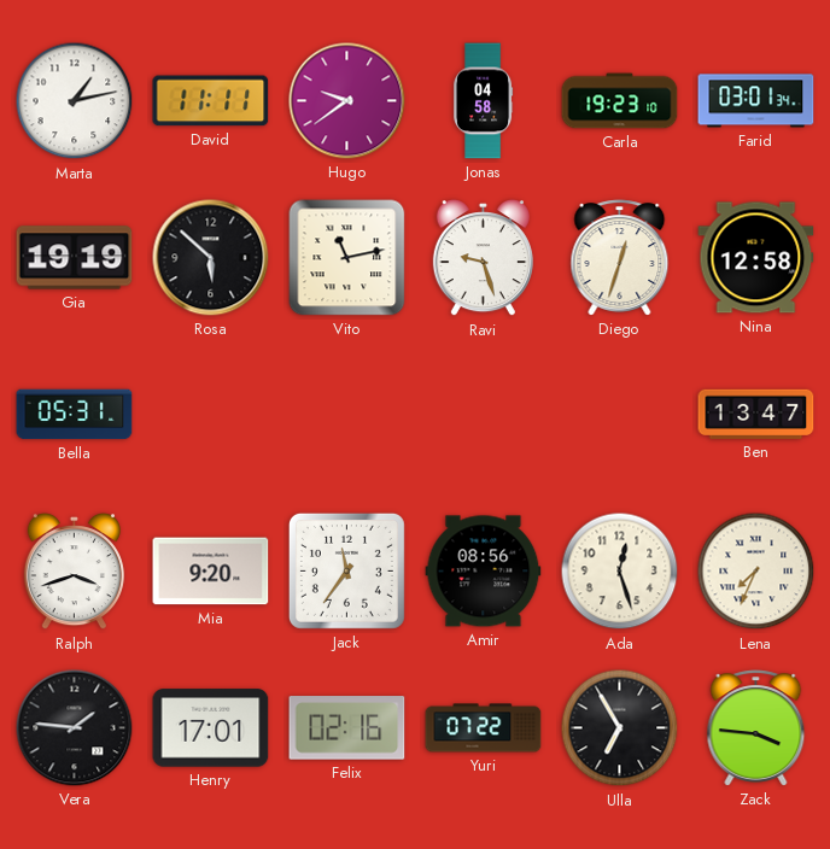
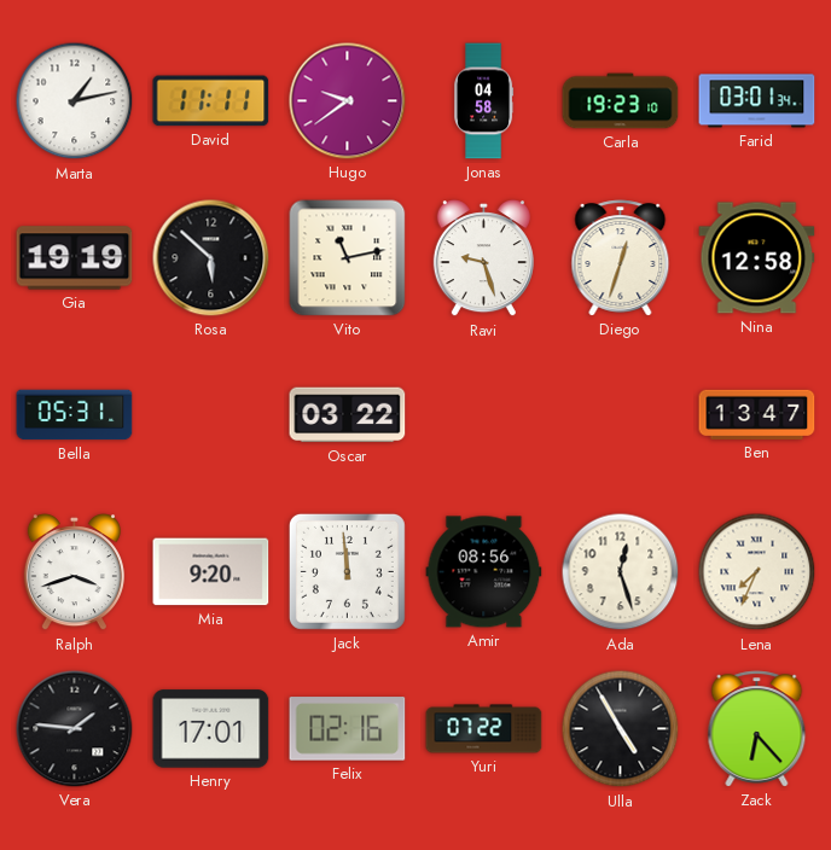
Oscar: none -> 03:22
Jack: 11:36 -> 11:59
Ulla: 6:55 -> 4:55
Zack: 3:46 -> 6:23
